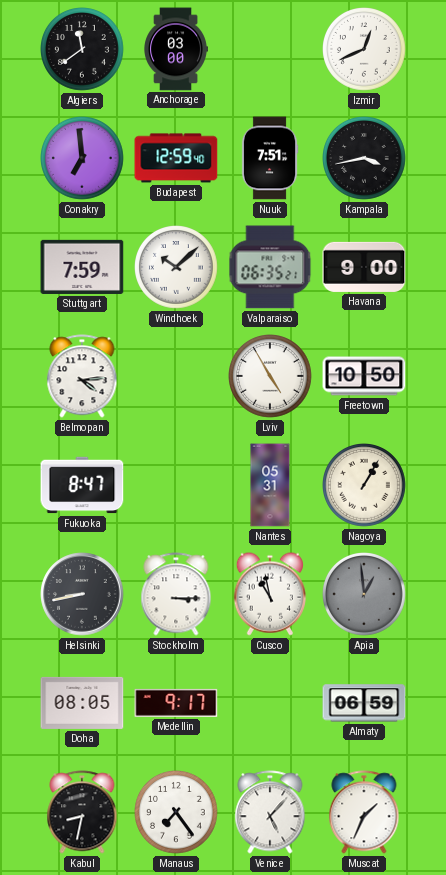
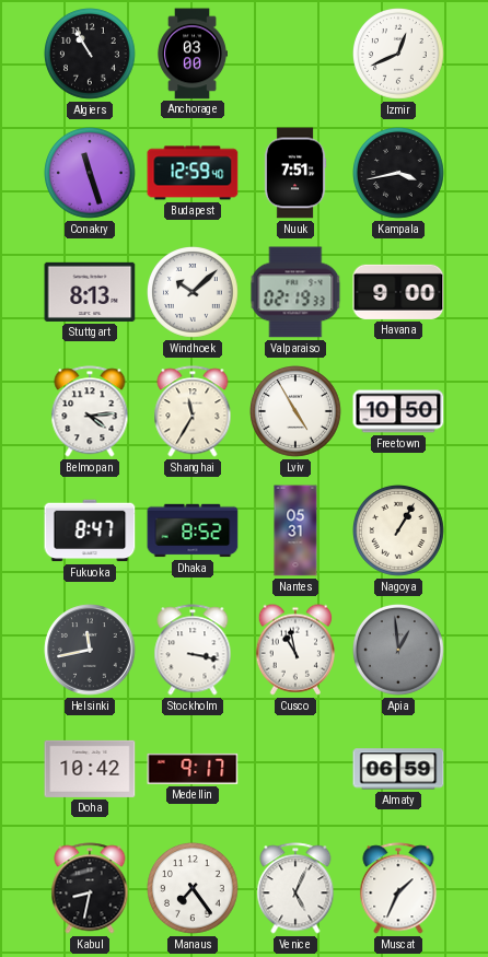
Algiers: 11:39 -> 10:55
Conakry: 6:59 -> 11:27
Stuttgart: 7:59 -> 8:13
Valparaiso: 06:35 -> 02:19
Shanghai: none -> 11:35
Dhaka: none -> 8:52
Helsinki: 8:43 -> 11:43
Stockholm: 3:15 -> 3:17
Doha: 08:05 -> 10:42
Venice: 5:07 -> 5:04
